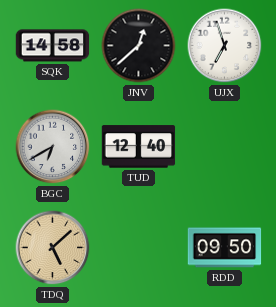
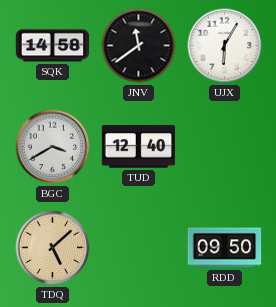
JNV: 12:38 -> 11:39
UJX: 6:57 -> 6:05
BGC: 6:40 -> 3:40
